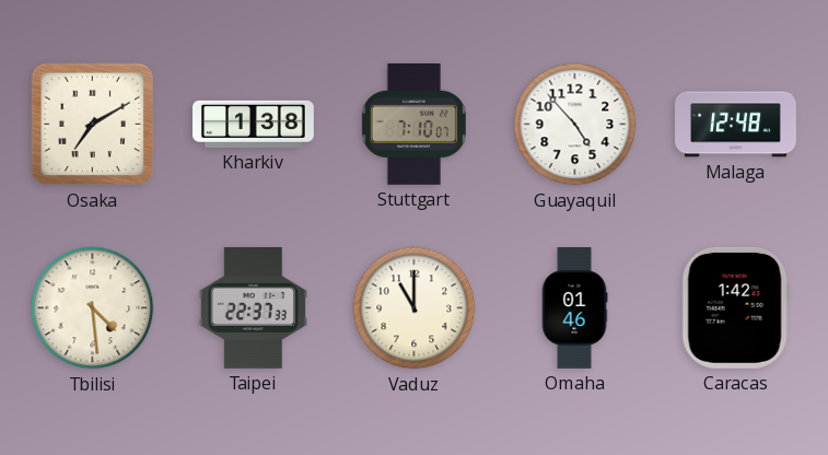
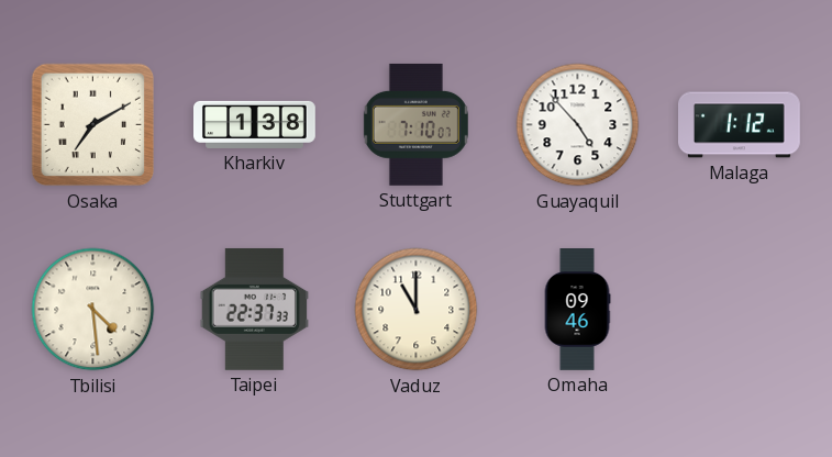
Malaga: 12:48 -> 1:12
Omaha: 01:46 -> 09:46
Caracas: 1:42 -> none
